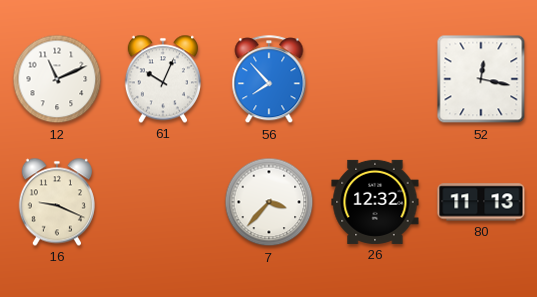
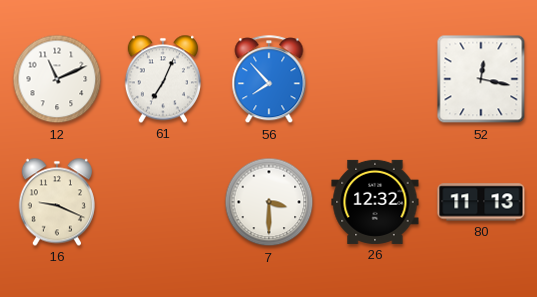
61: 10:04 -> 7:04
7: 3:37 -> 3:30
